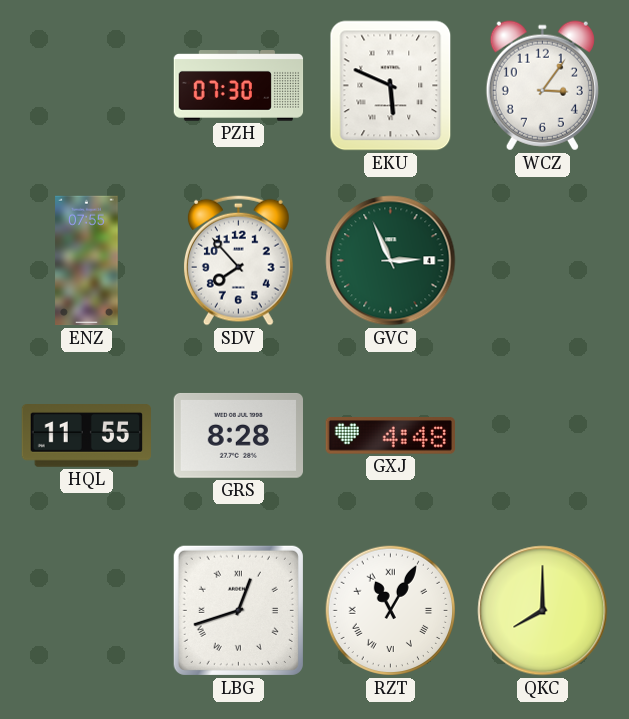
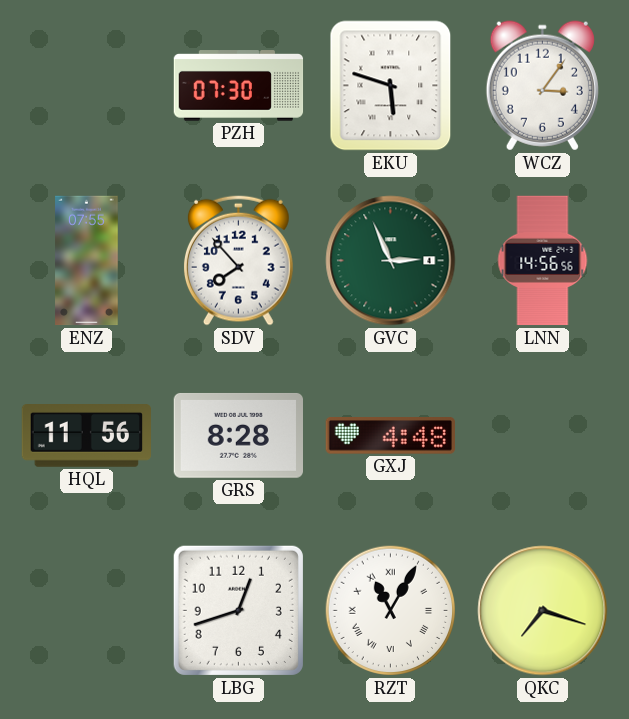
EKU: 5:49 -> 5:48
LNN: none -> 14:56
HQL: 11:55 -> 11:56
LBG numerals: Roman -> Arabic
QKC: 8:00 -> 7:18
